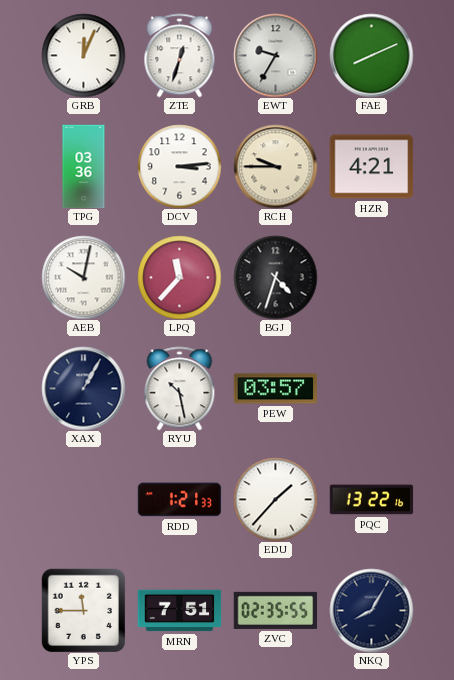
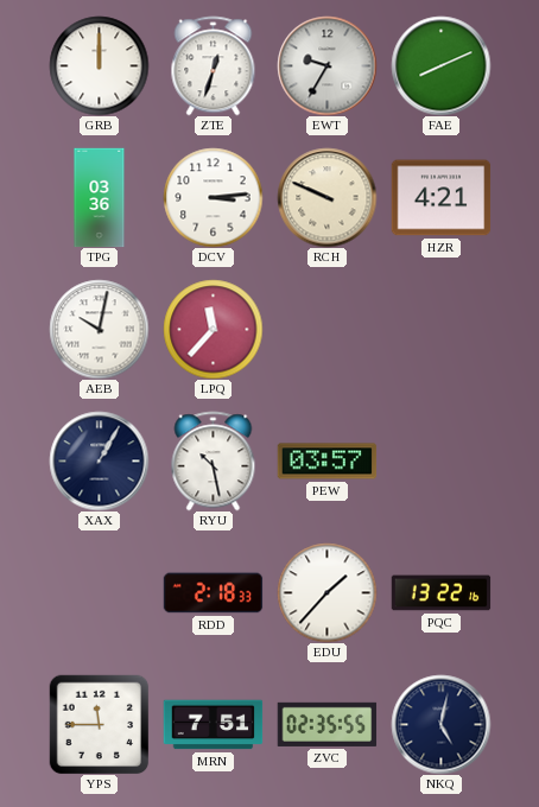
GRB: 12:04 -> 12:00
RCH: 9:45 -> 9:49
BGJ: 4:33 -> none
RDD: 1:21 -> 2:18
NKQ: 8:05 -> 5:02
